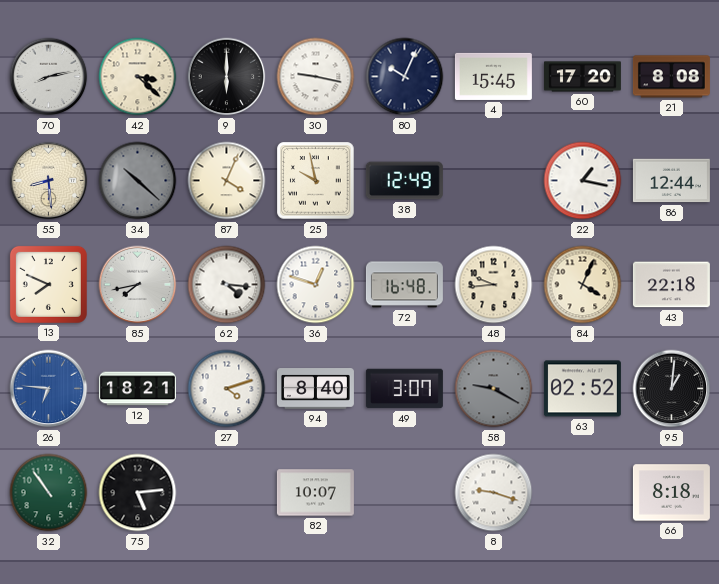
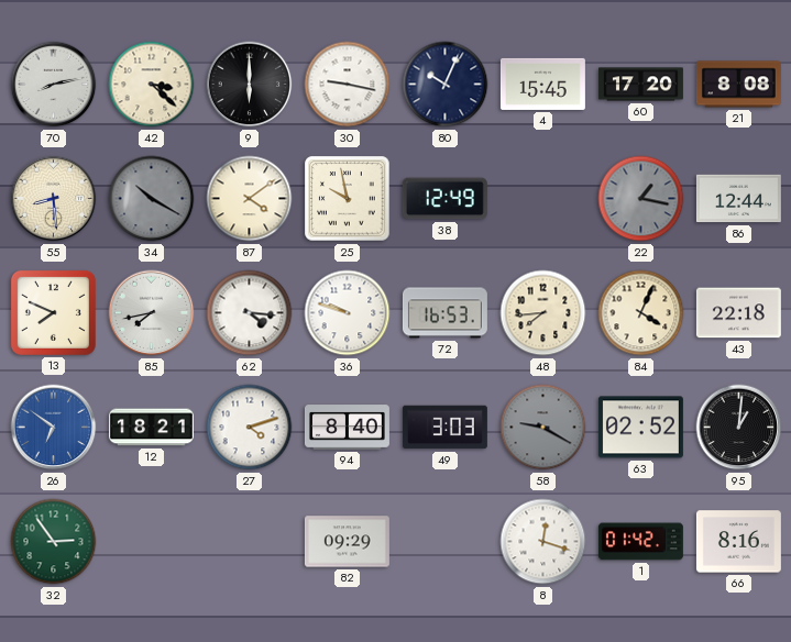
34: 10:22 -> 10:20
87: 4:04 -> 4:09
22 dial: white -> grey
36: 12:48 -> 9:48
72: 16:48 -> 16:53
48: 9:44 -> 7:44
26: 6:46 -> 6:51
49: 3:07 -> 3:03
32: 10:54 -> 2:54
75: 5:14 -> none
82: 10:07 -> 09:29
8: 9:18 -> 12:18
1: none -> 01:42
66: 8:18 -> 8:16
